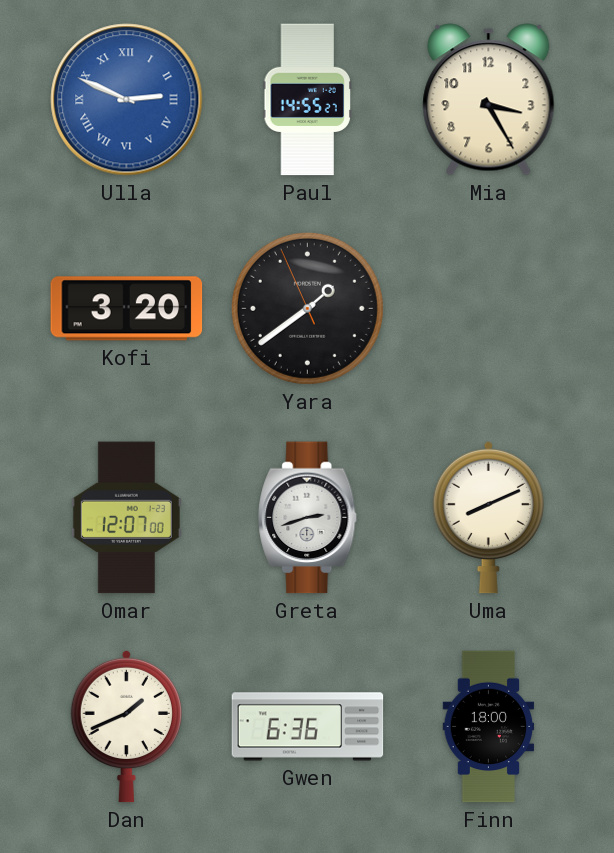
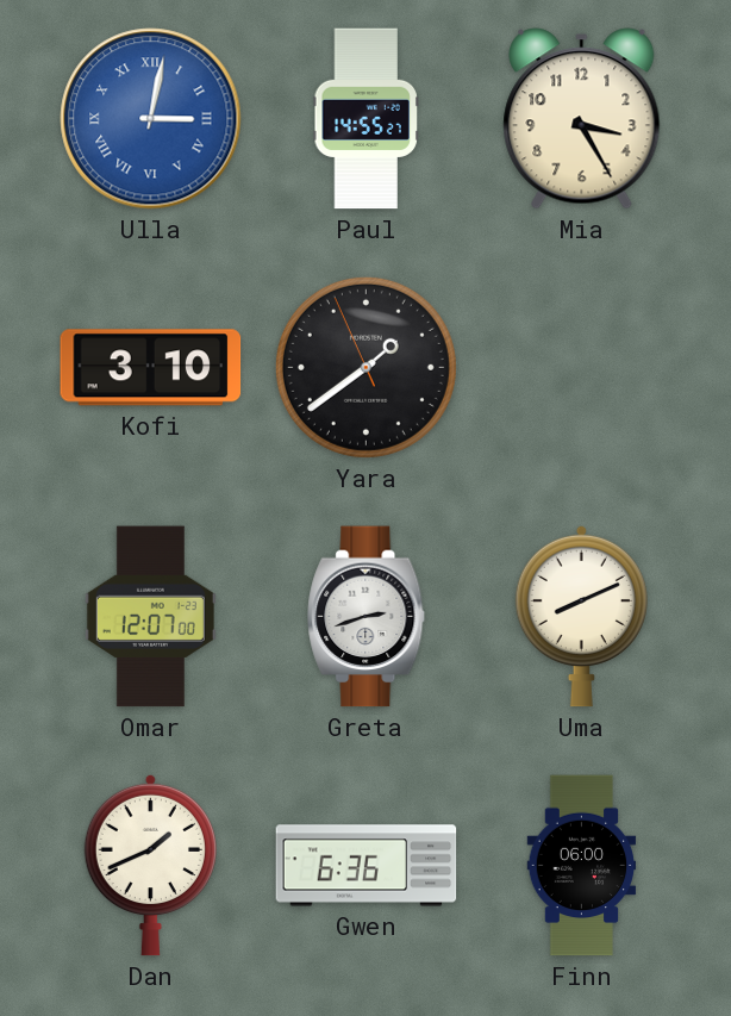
Ulla: 2:49 -> 3:02
Kofi: 3:20 -> 3:10
Finn: 18:00 -> 06:00
